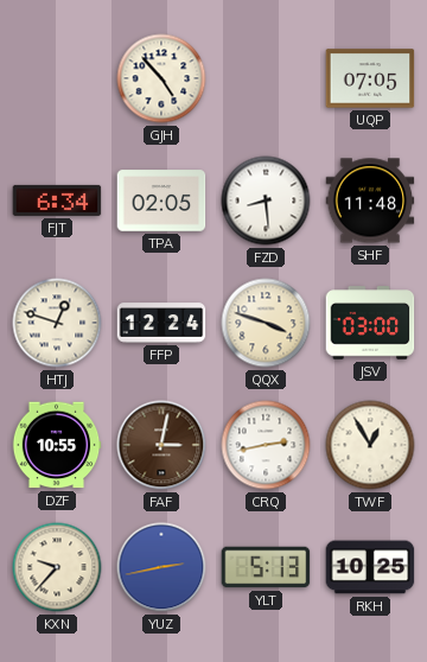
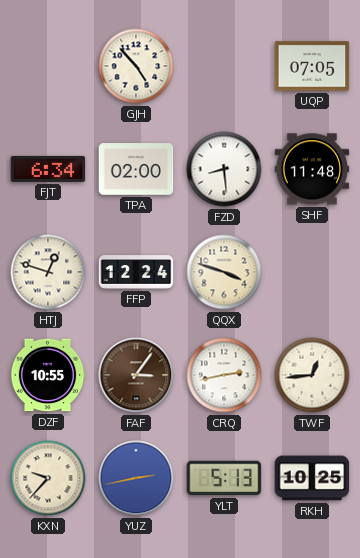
TPA: 02:05 -> 02:00
JSV: 03:00 -> none
FAF: 3:02 -> 3:06
TWF: 12:55 -> 12:44
